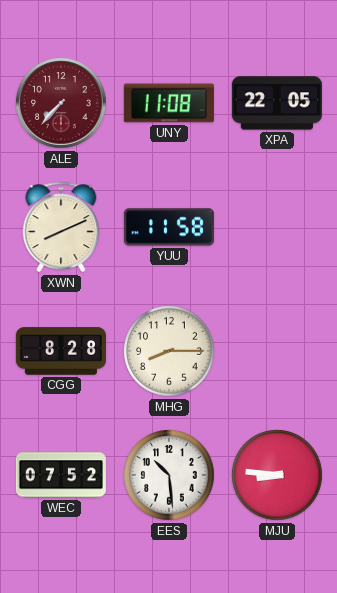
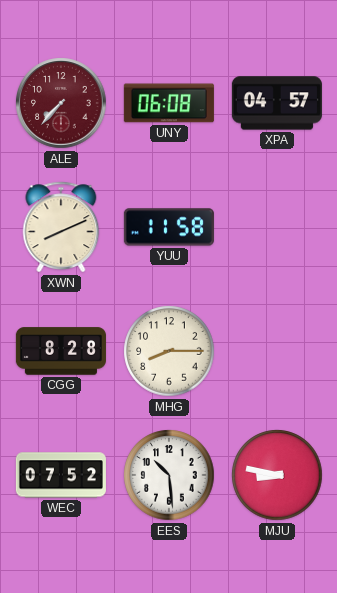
UNY: 11:08 -> 06:08
XPA: 22:05 -> 04:57
MJU: 8:46 -> 8:47
